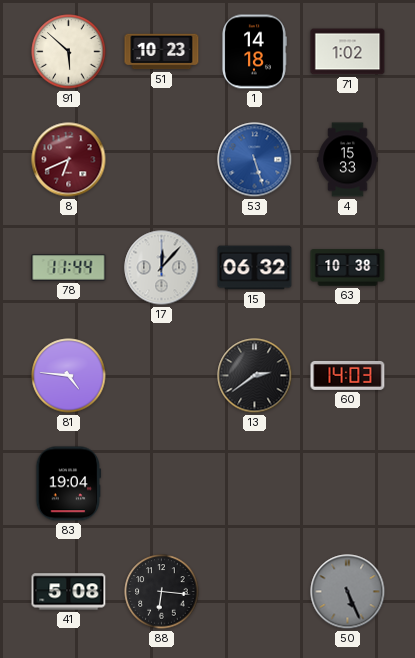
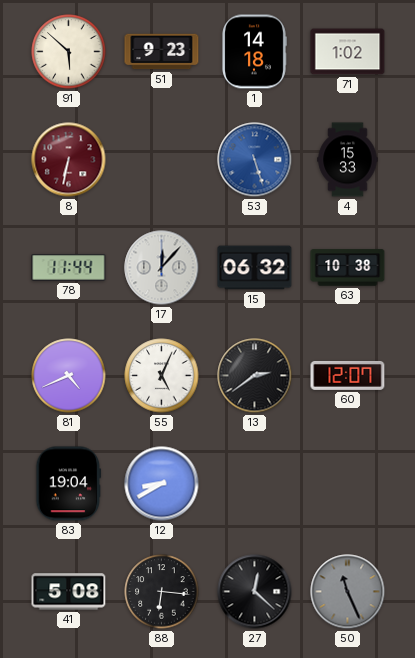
51: 10:23 -> 9:23
8: 6:41 -> 6:32
81: 4:46 -> 4:41
55: none -> 5:04
60: 14:03 -> 12:07
12: none -> 8:40
27: none -> 12:22
50: 5:26 -> 11:26
